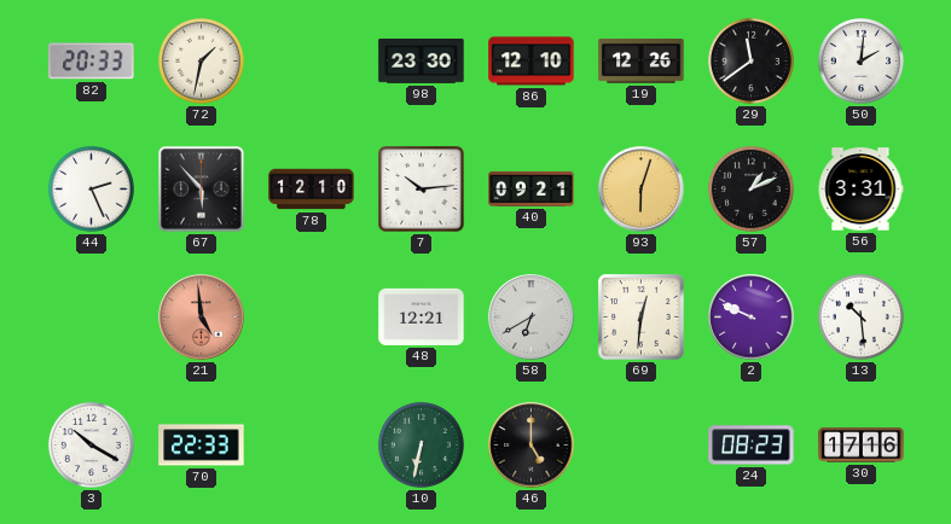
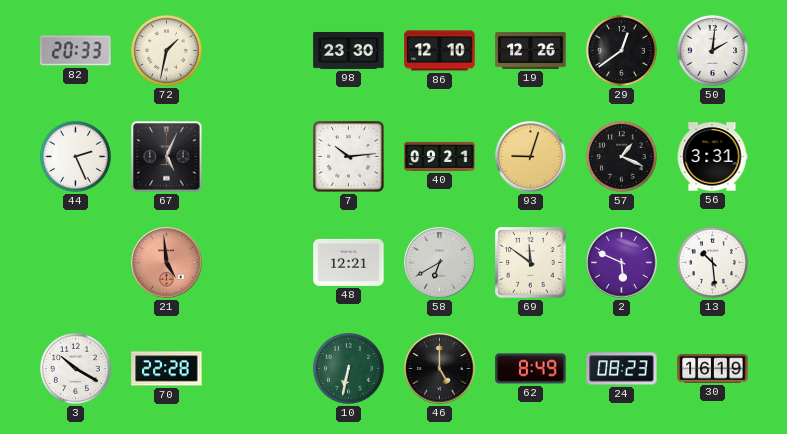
29: 11:39 -> 12:39
67: 5:53 -> 5:04
78: 12:10 -> none
93: 6:03 -> 9:03
57: 1:11 -> 1:19
69: 12:31 -> 11:51
2: 9:49 -> 5:49
70: 22:33 -> 22:28
62: none -> 8:49
30: 17:16 -> 16:19
